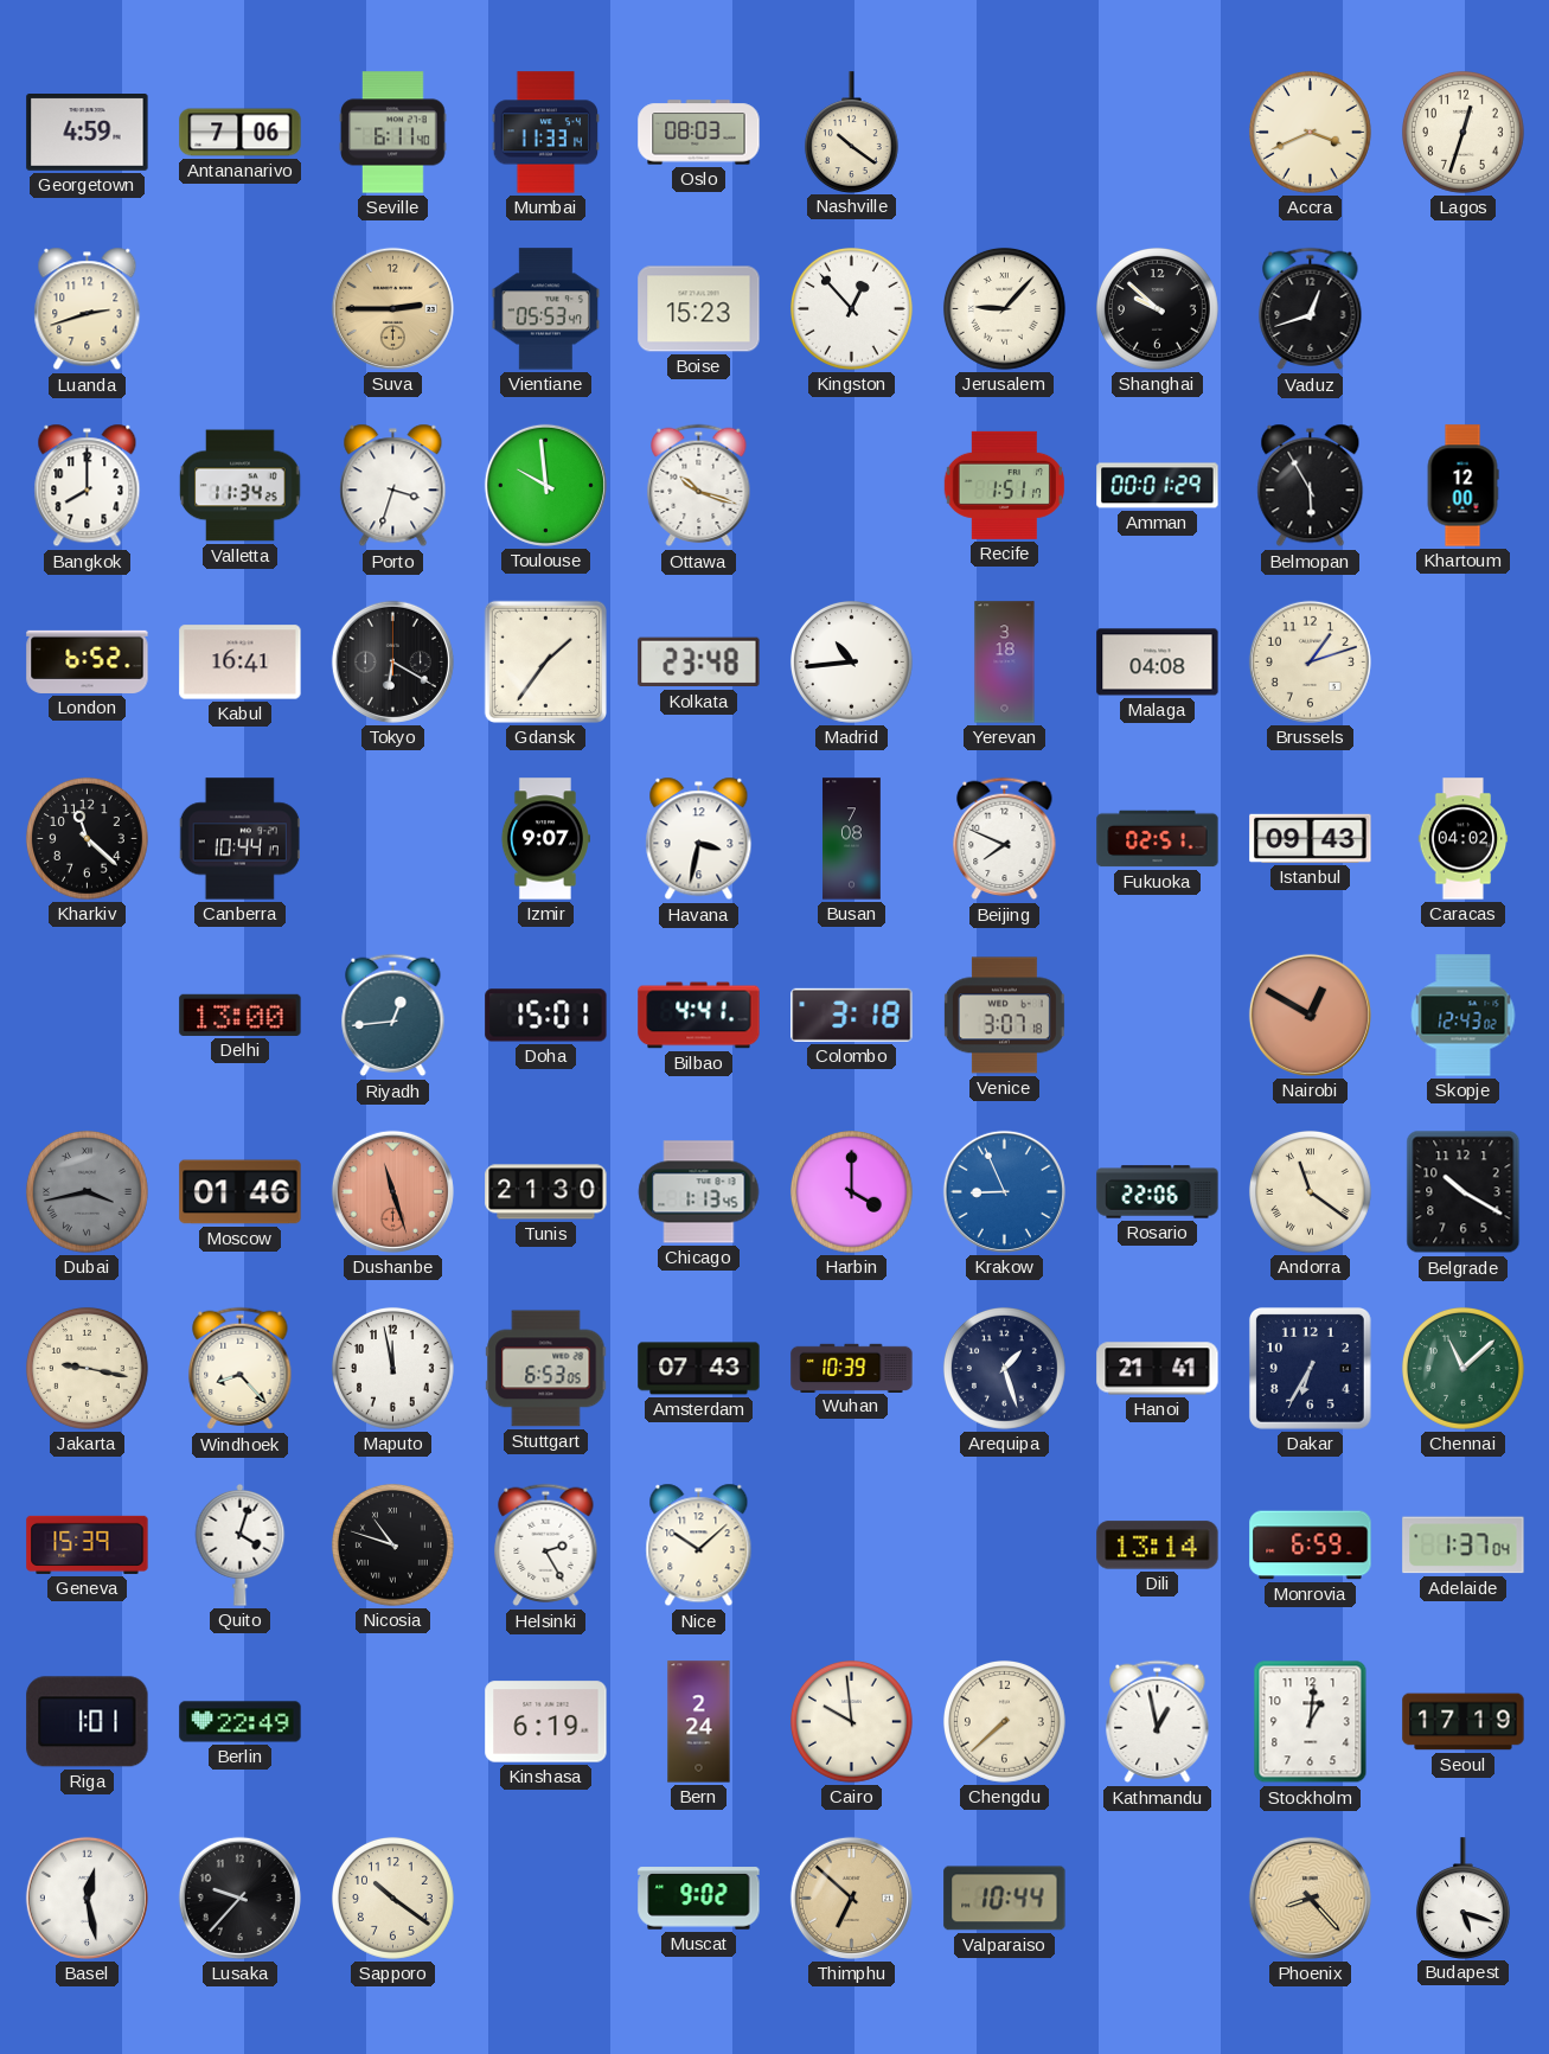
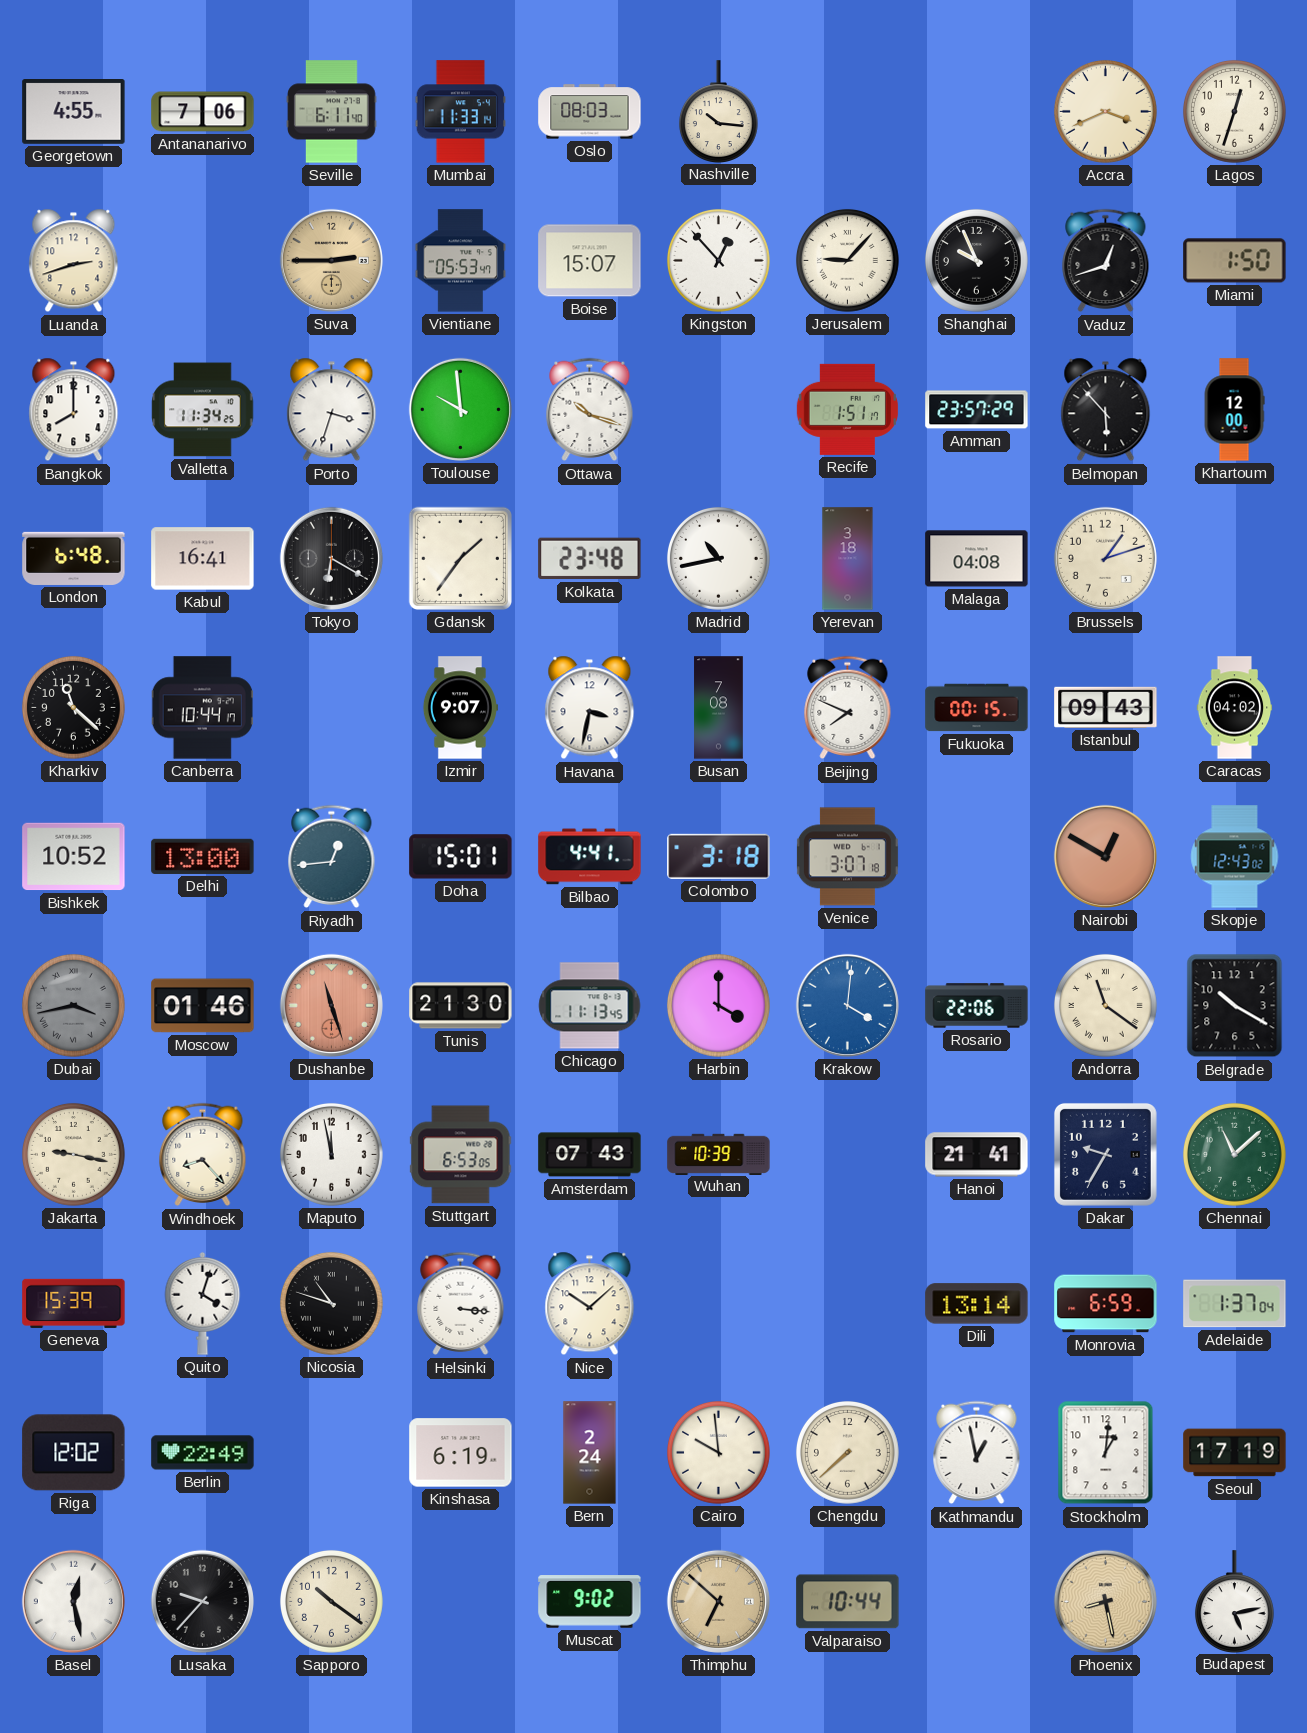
Georgetown: 4:59 -> 4:55
Nashville: 10:21 -> 10:16
Boise: 15:23 -> 15:07
Shanghai: 9:52 -> 9:56
Miami: none -> 1:50
Amman: 00:01 -> 23:57
Belmopan: 5:55 -> 5:53
London: 6:52 -> 6:48
Madrid: 10:44 -> 10:43
Fukuoka: 02:51 -> 00:15
Bishkek: none -> 10:52
Chicago: 1:13 -> 11:13
Krakow: 8:56 -> 4:01
Arequipa: 1:27 -> none
Dakar: 6:35 -> 9:35
Helsinki: 2:25 -> 3:16
Riga: 1:01 -> 12:02
Phoenix: 8:23 -> 8:28
Budapest: 5:18 -> 5:13
